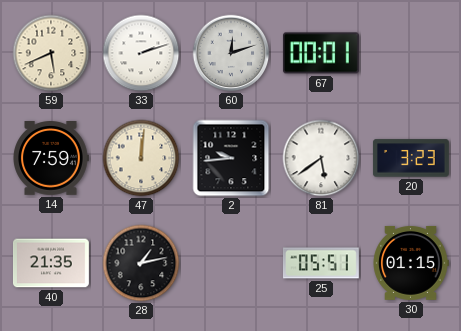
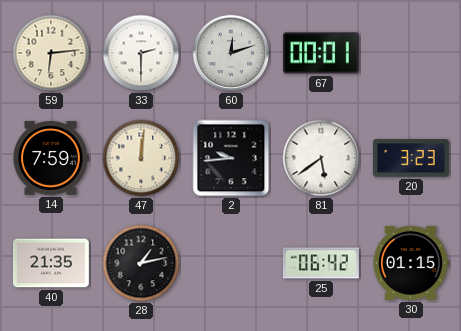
59: 5:41 -> 6:14
33: 2:12 -> 2:30
25: 05:51 -> 06:42
